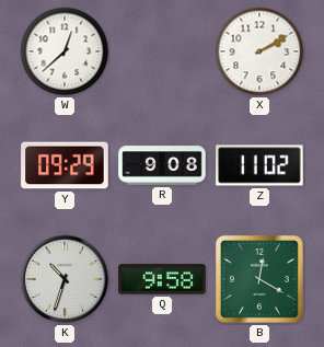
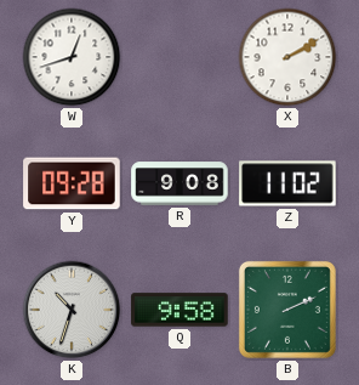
W: 12:38 -> 12:42
Y: 09:29 -> 09:28
B: 12:20 -> 2:11
